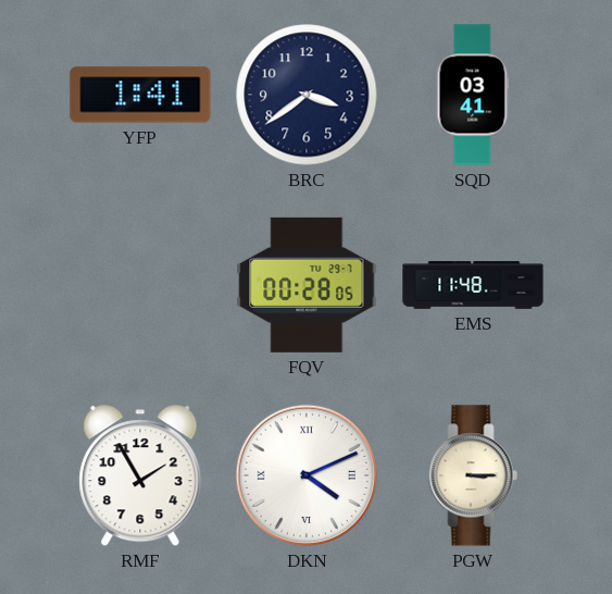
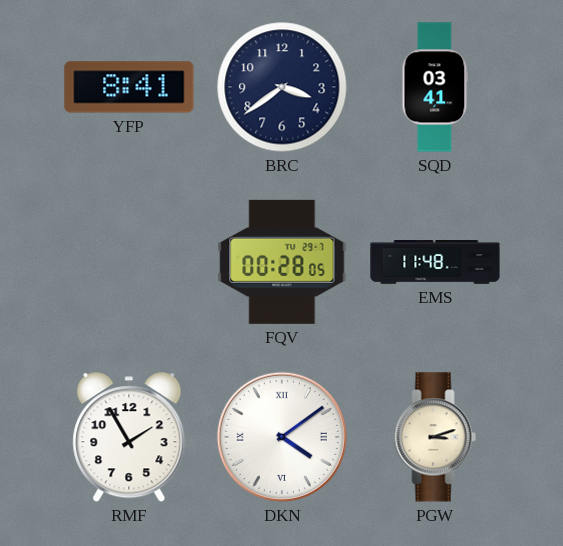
YFP: 1:41 -> 8:41
DKN: 4:11 -> 4:09
PGW: 3:15 -> 3:12
